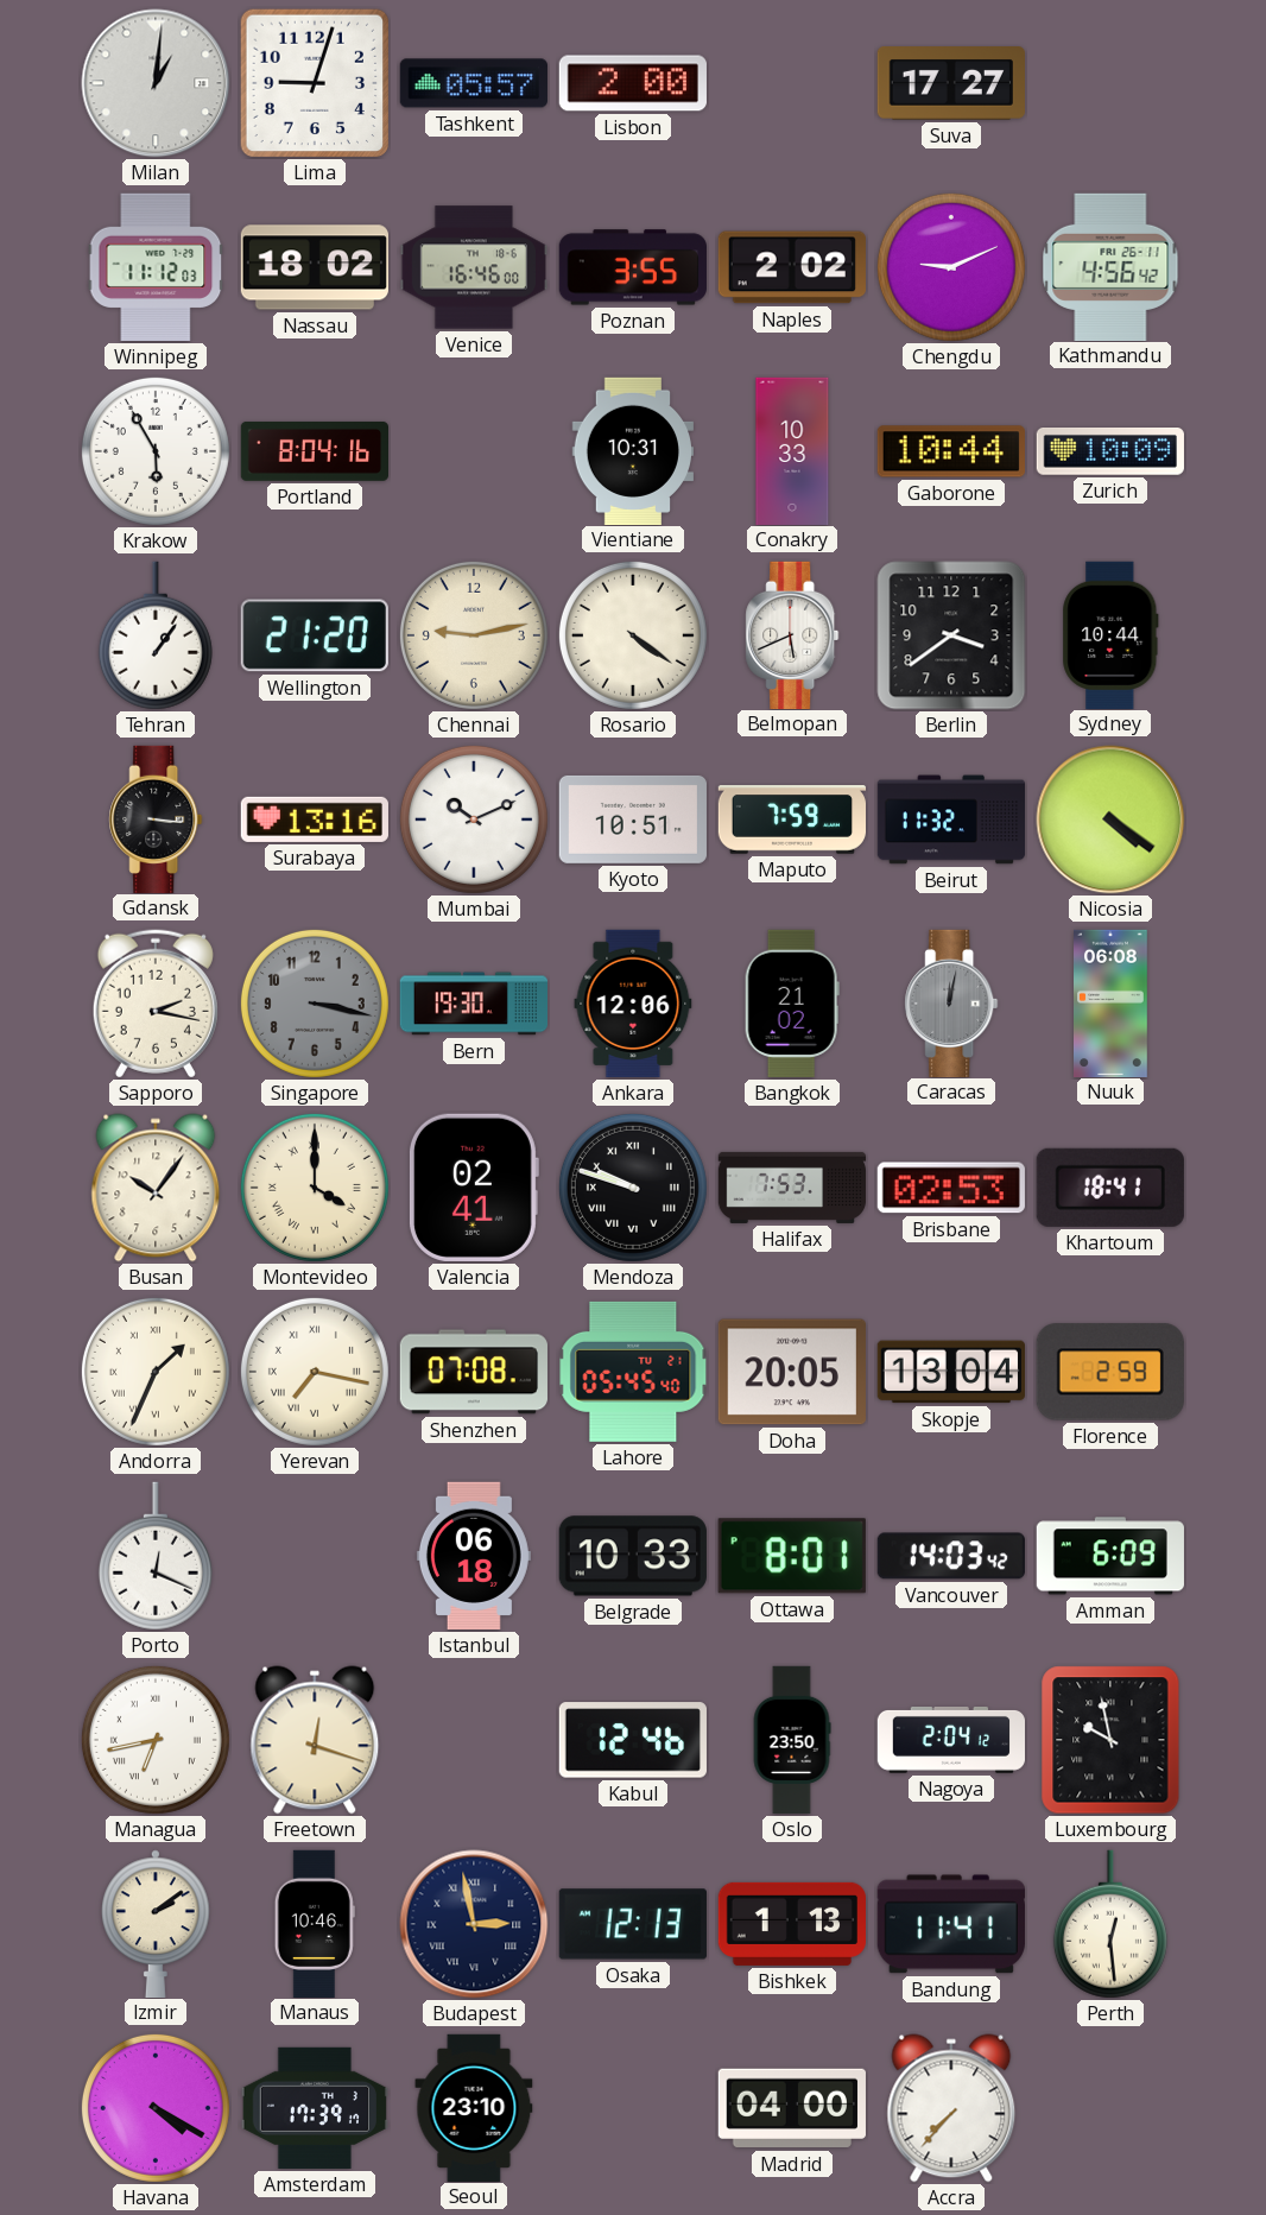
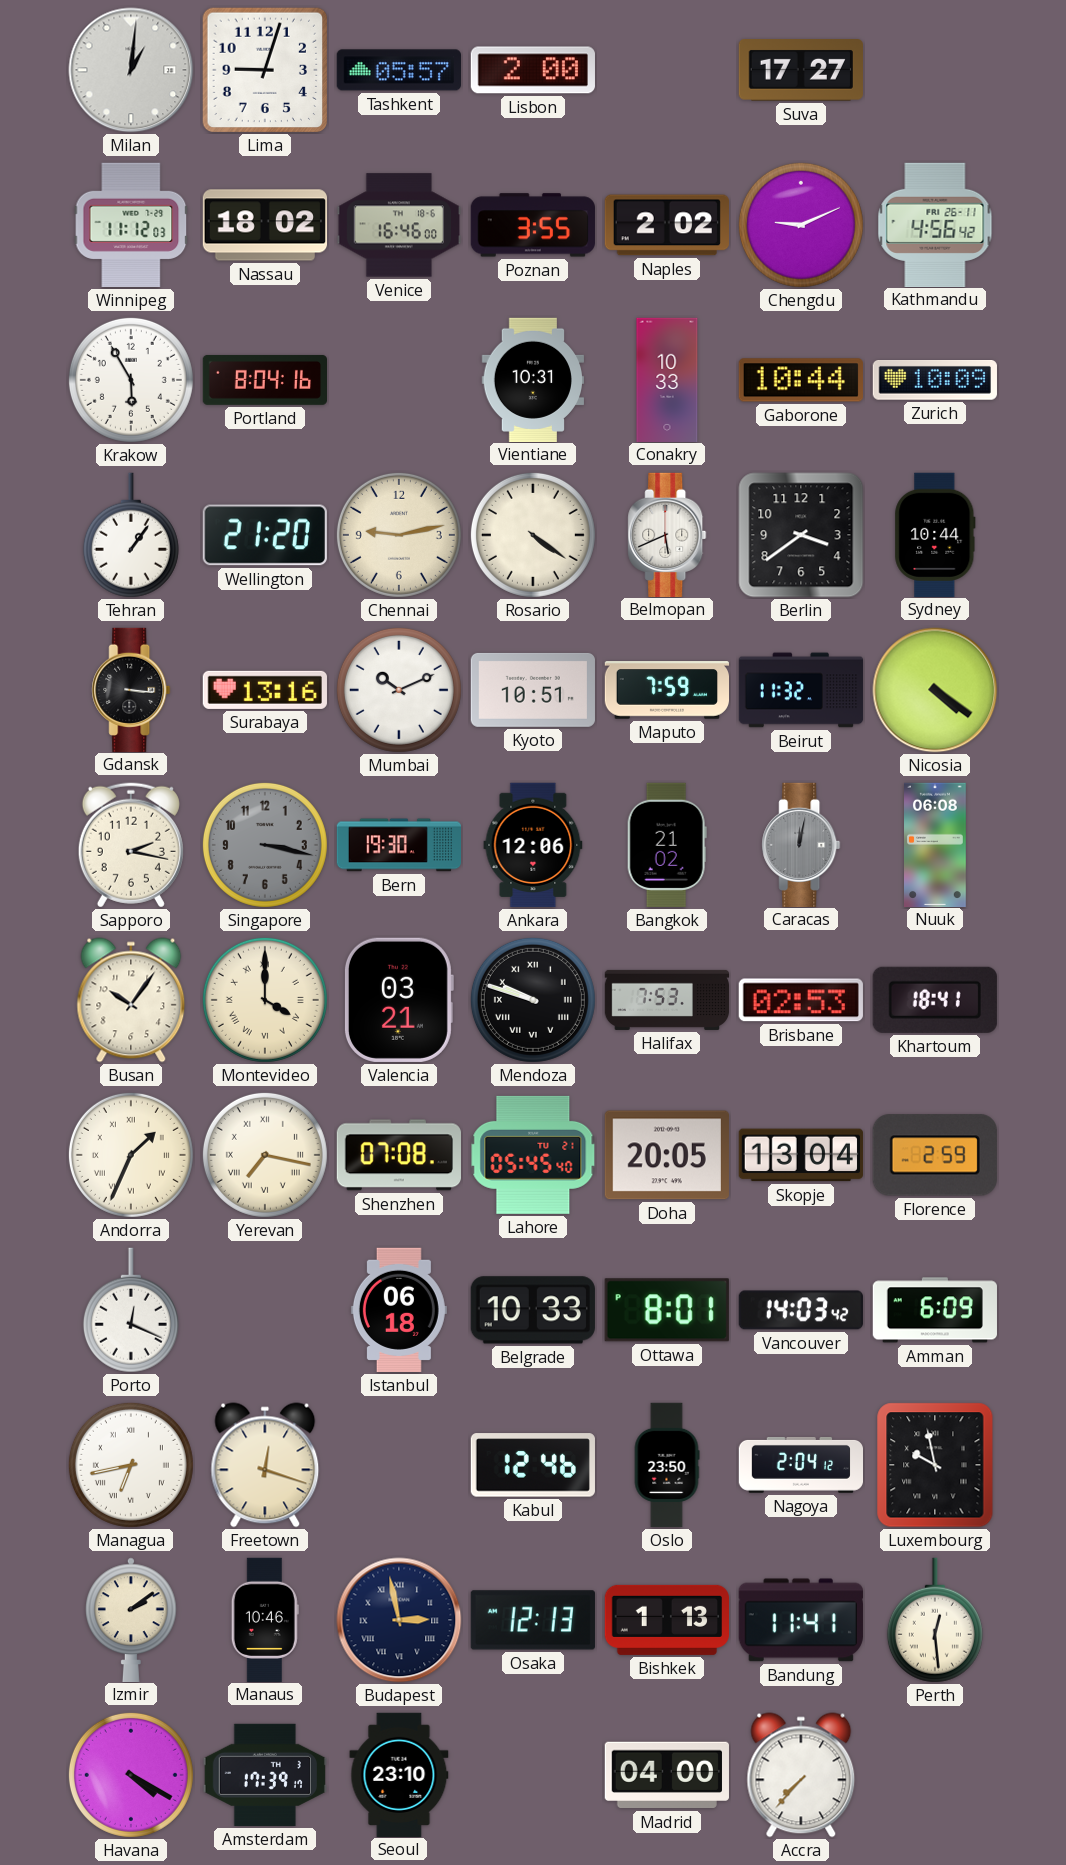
Valencia: 02:41 -> 03:21
